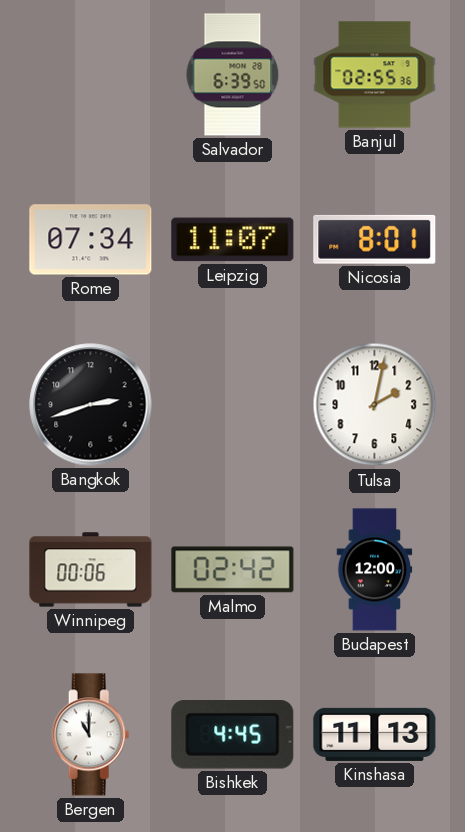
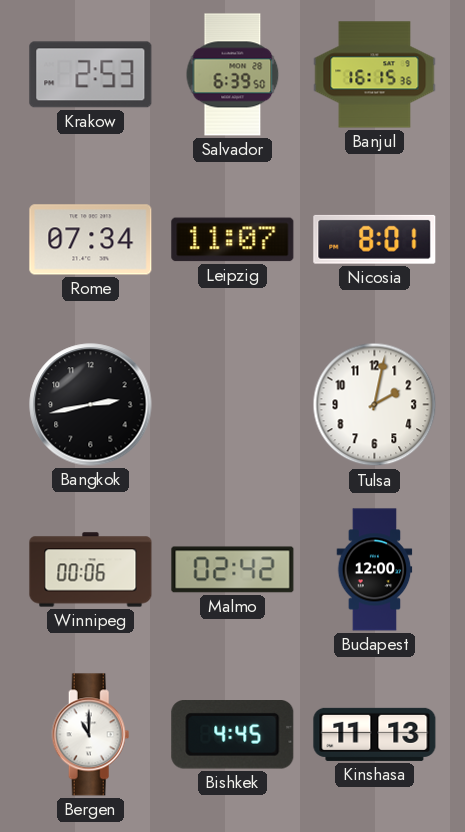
Krakow: none -> 2:53
Banjul: 02:55 -> 16:15
Bangkok: 2:42 -> 2:43
